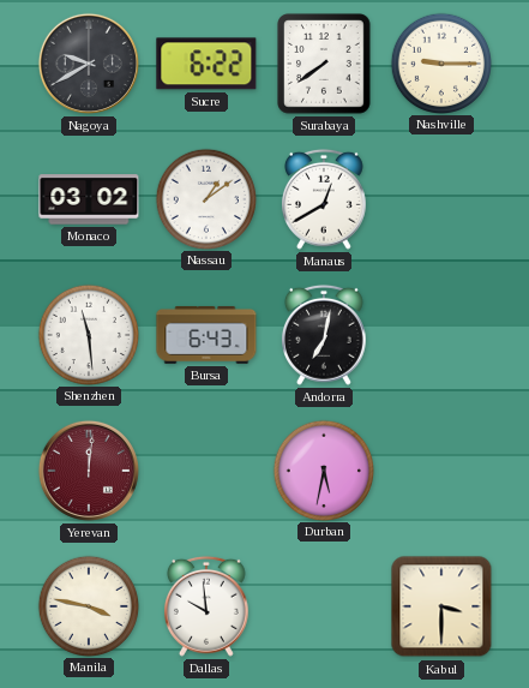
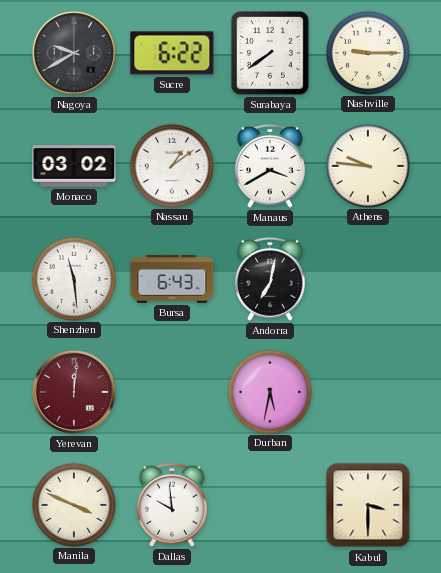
Manaus: 12:40 -> 3:40
Athens: none -> 9:46
Manila: 3:47 -> 3:49
